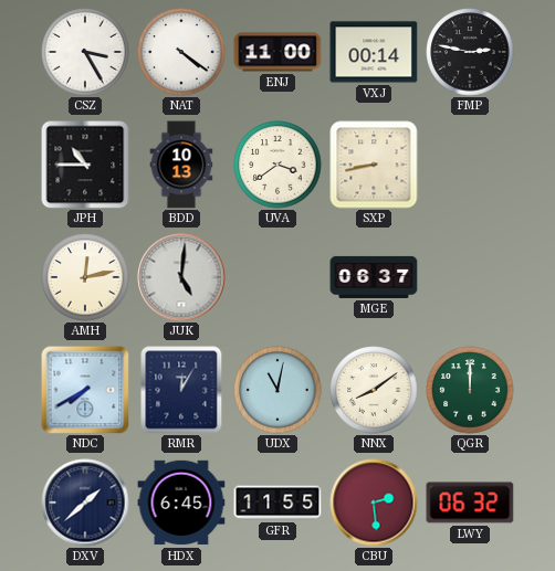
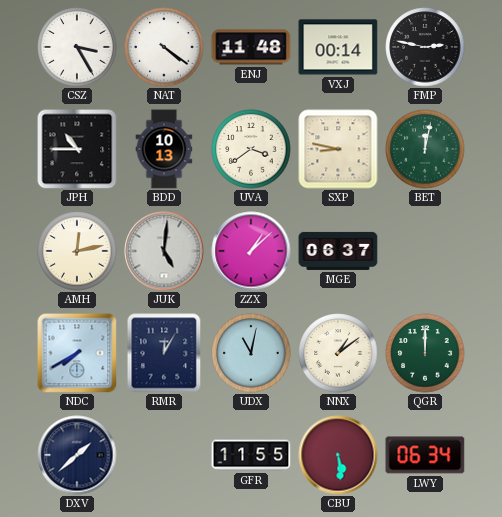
ENJ: 11:00 -> 11:48
SXP: 8:43 -> 8:47
BET: none -> 12:02
ZZX: none -> 1:08
NNX: 8:09 -> 1:09
HDX: 6:45 -> none
CBU: 2:29 -> 5:29
LWY: 06:32 -> 06:34
